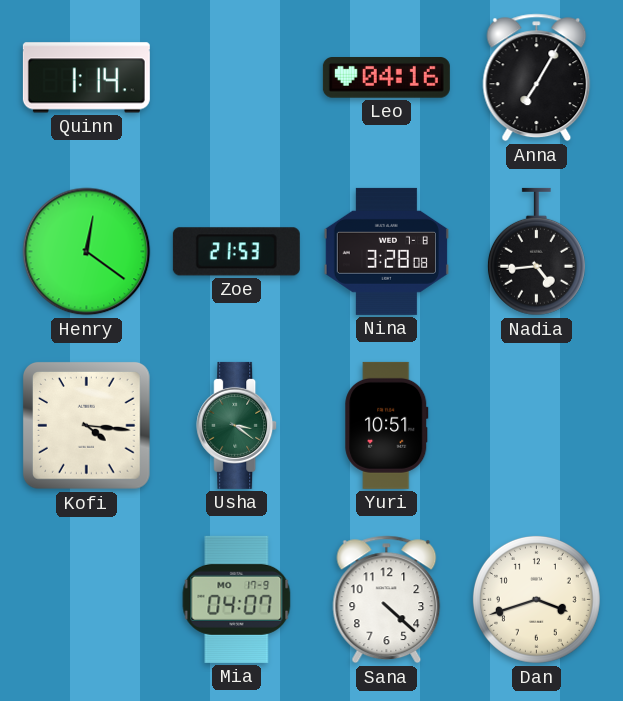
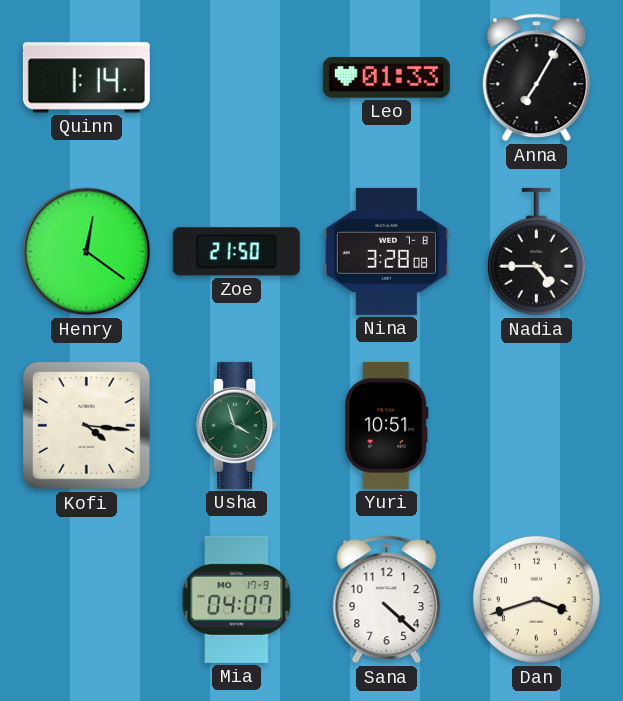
Leo: 04:16 -> 01:33
Zoe: 21:53 -> 21:50
Nadia: 4:44 -> 4:45
Usha: 3:21 -> 3:57
